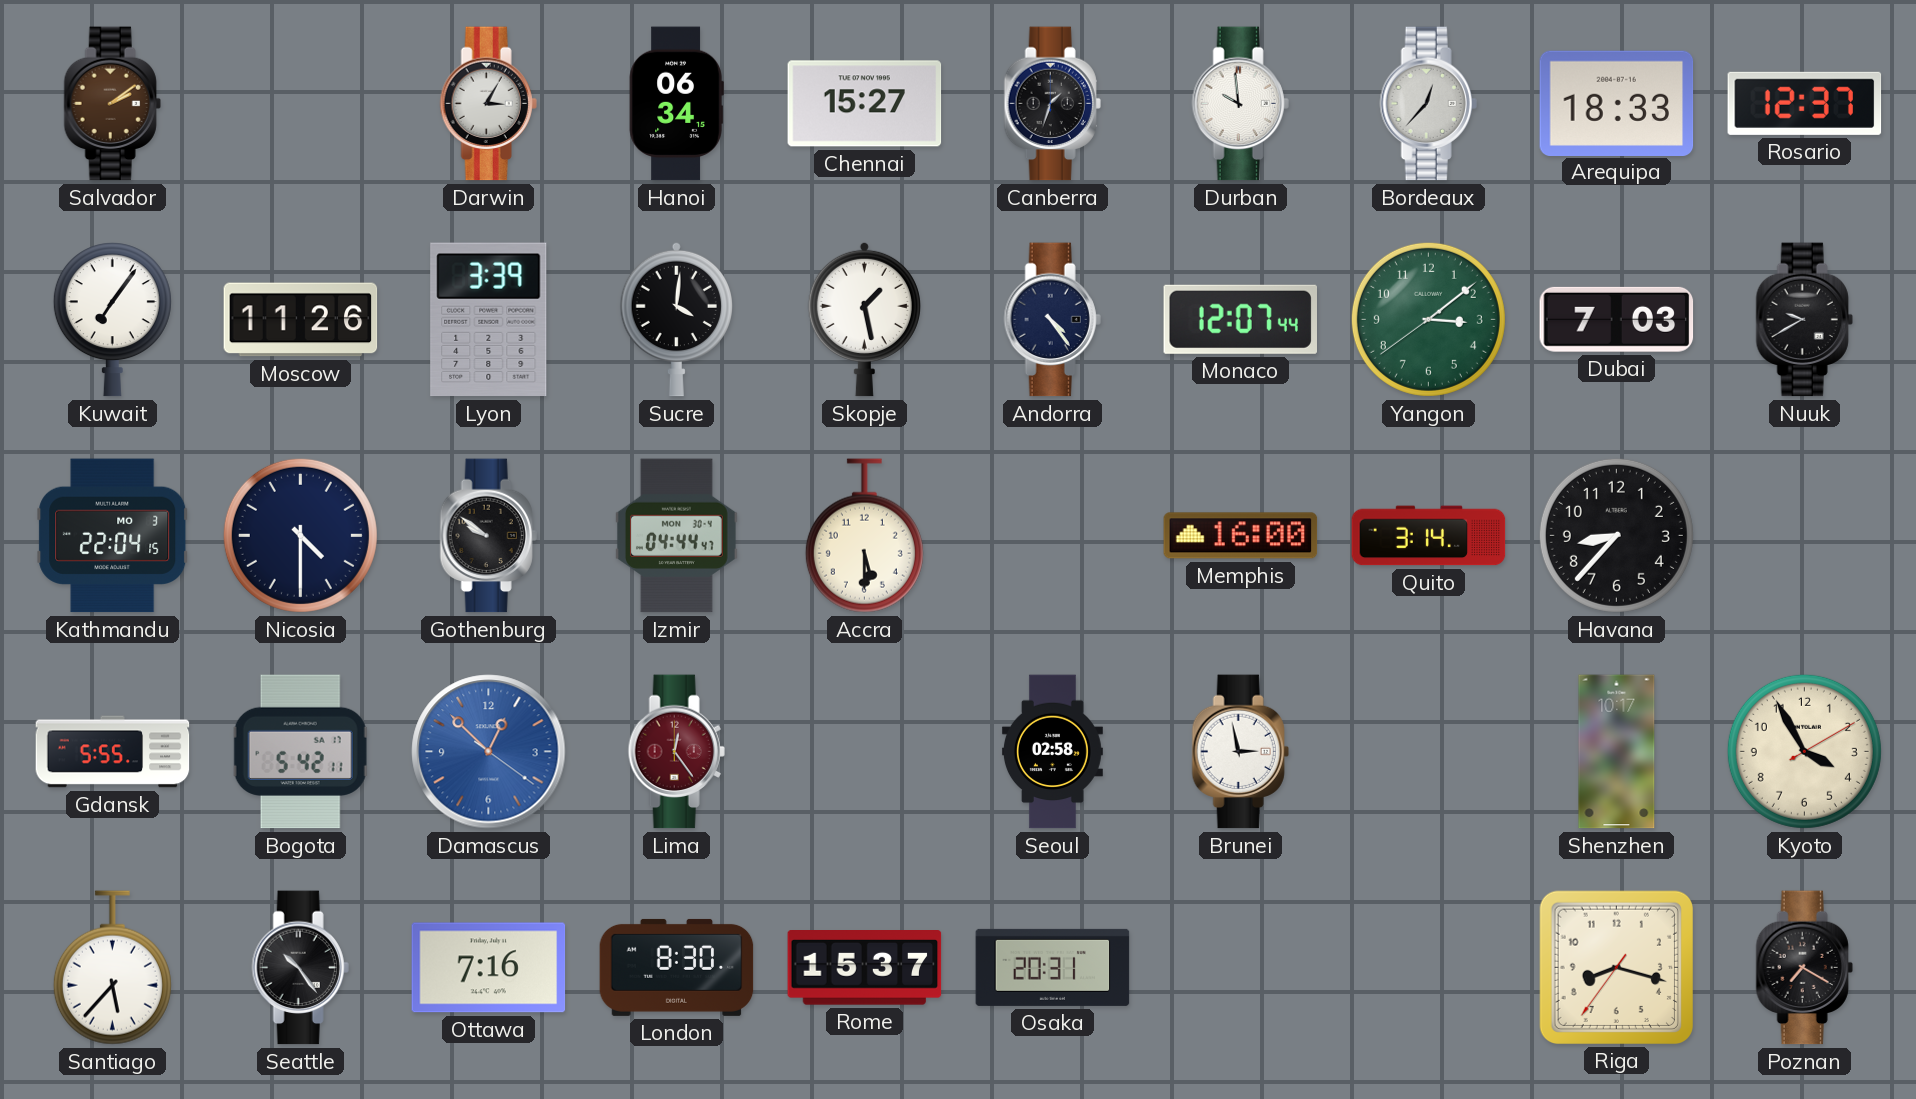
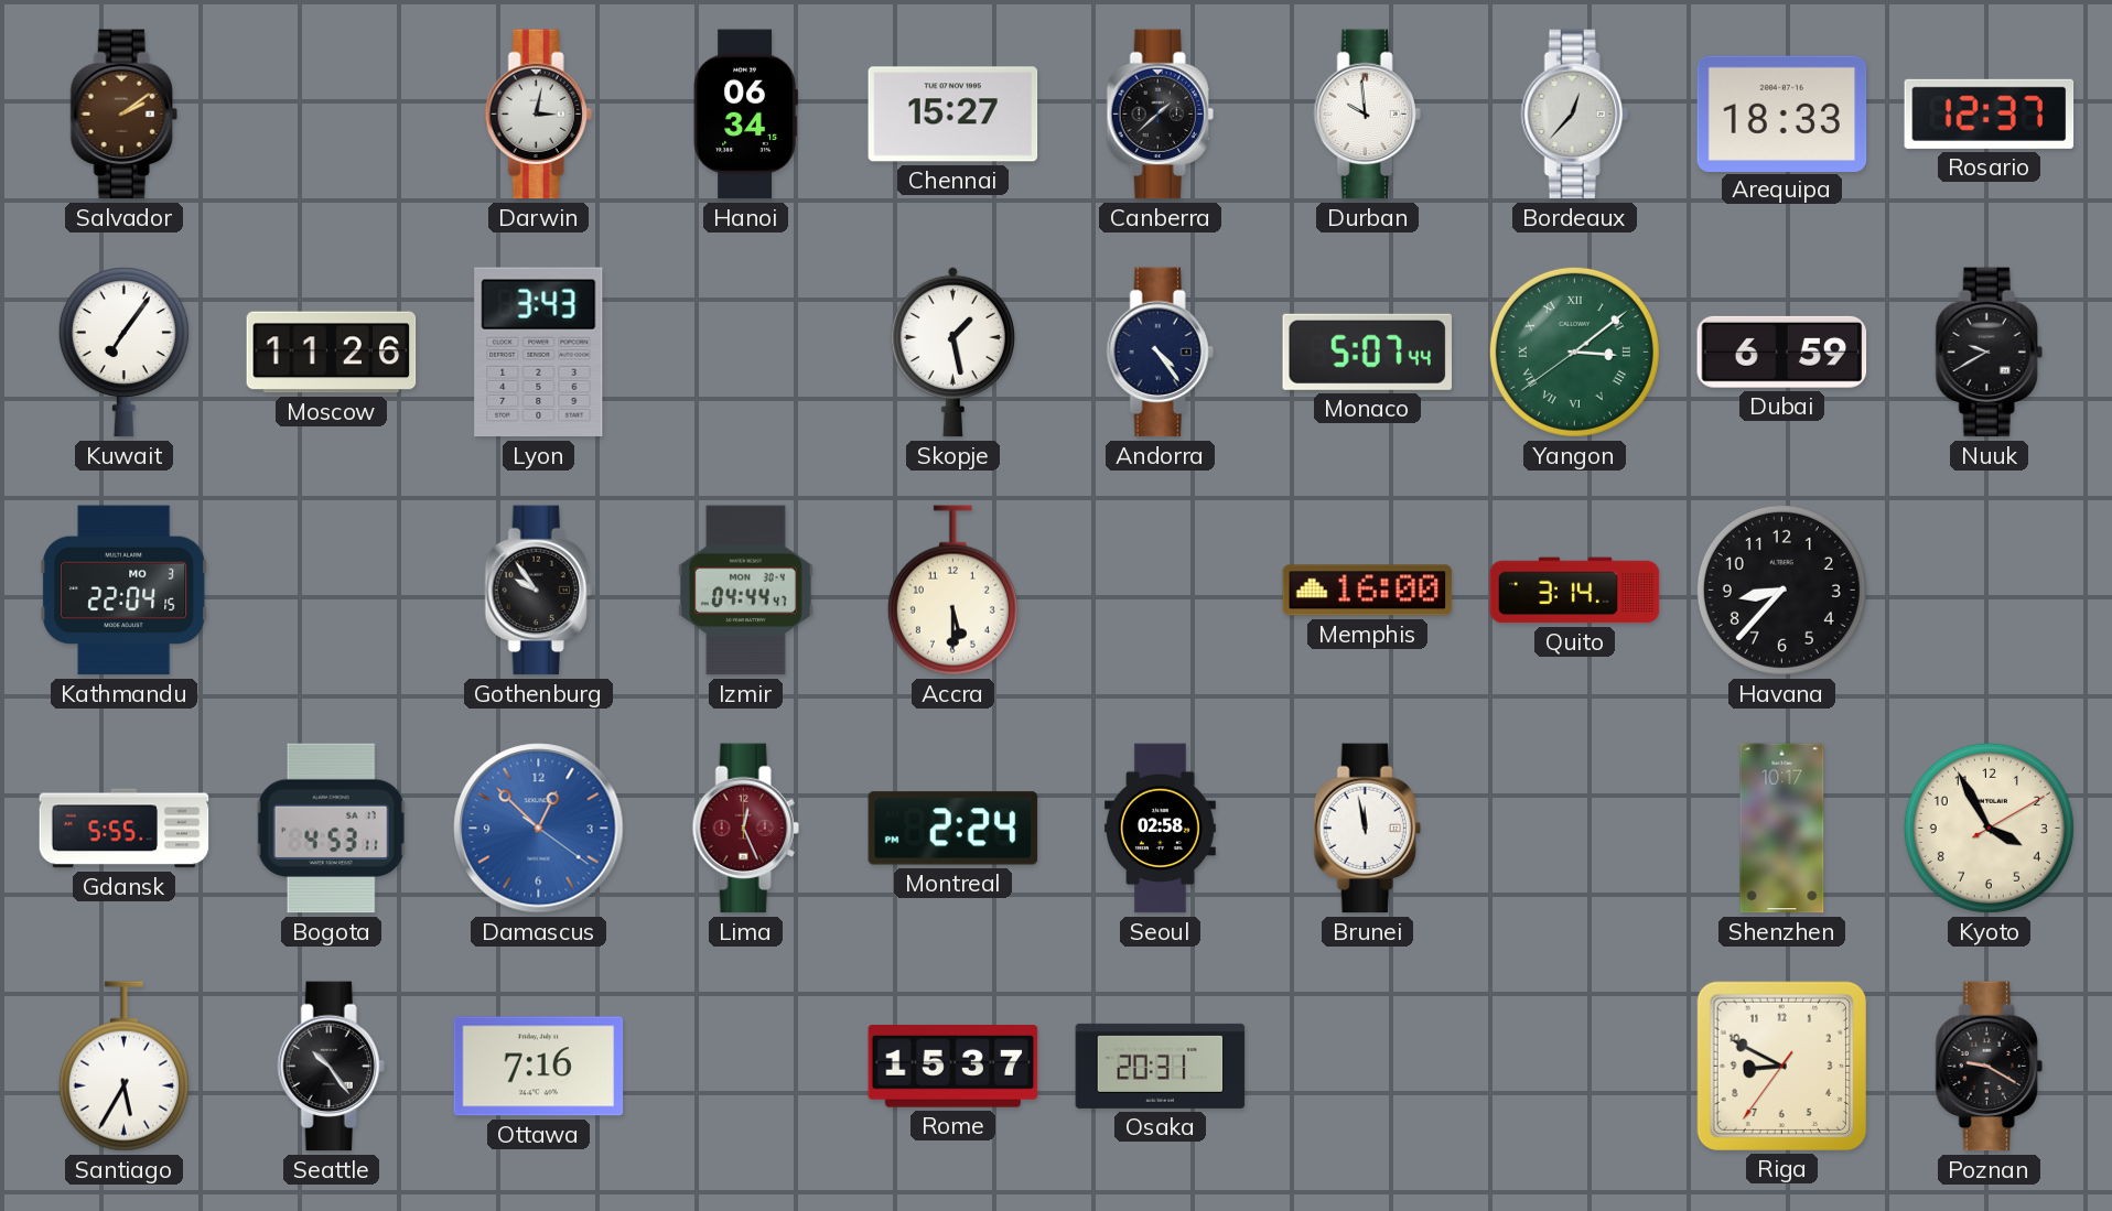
Darwin: 3:05 -> 3:02
Canberra: 1:33 -> 1:38
Lyon: 3:39 -> 3:43
Sucre: 4:01 -> none
Monaco: 12:07 -> 5:07
Yangon numerals: Arabic -> Roman
Dubai: 7:03 -> 6:59
Nicosia: 4:30 -> none
Gothenburg: 9:51 -> 9:54
Bogota: 5:42 -> 4:53
Lima: 12:24 -> 12:26
Montreal: none -> 2:24
Brunei: 2:58 -> 11:58
Santiago: 5:37 -> 5:35
London: 8:30 -> none
Riga: 8:17 -> 8:49
Poznan: 7:20 -> 9:20
